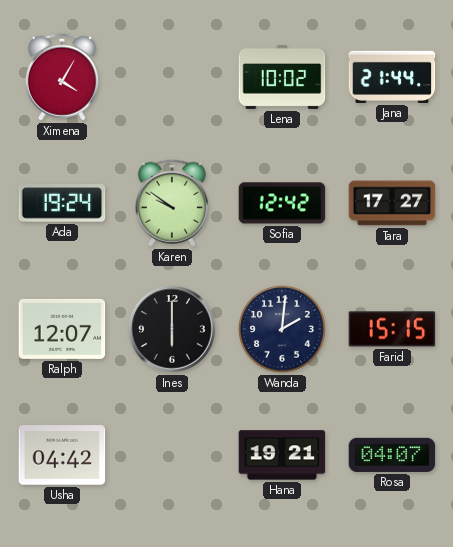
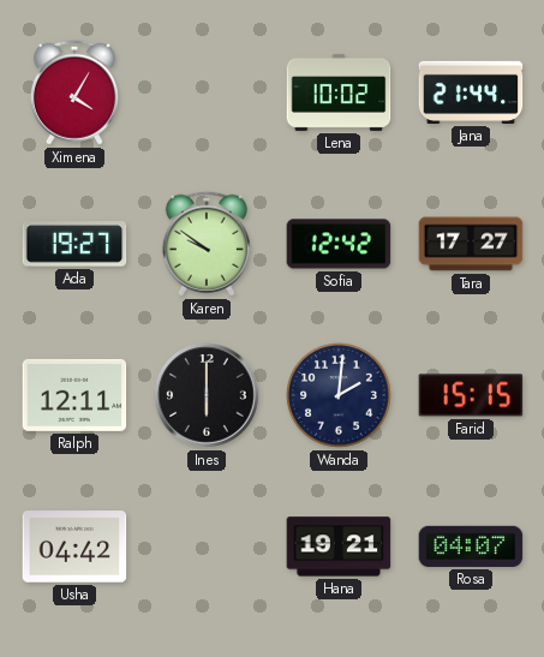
Ada: 19:24 -> 19:27
Ralph: 12:07 -> 12:11
